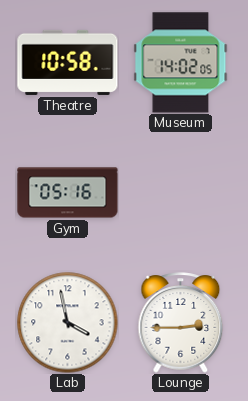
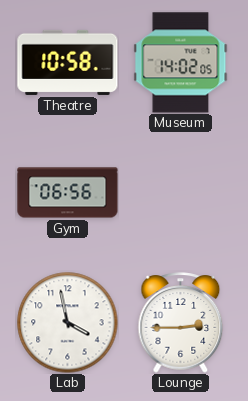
Gym: 05:16 -> 06:56
